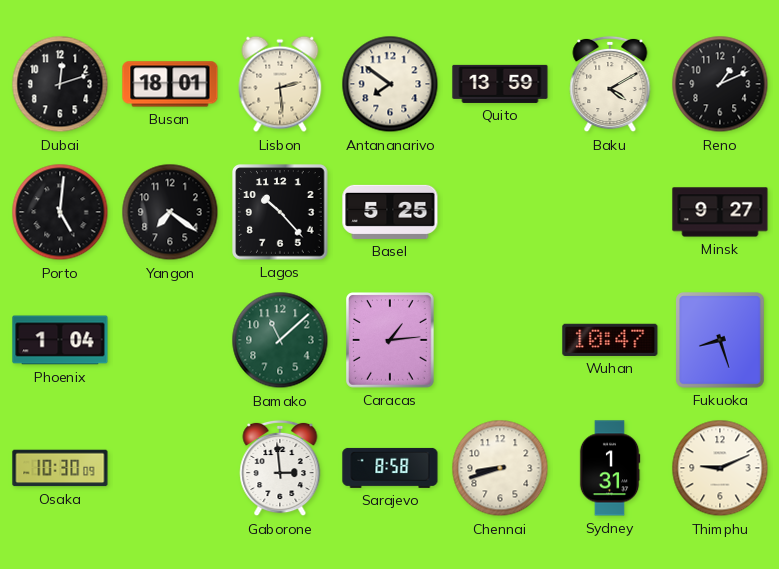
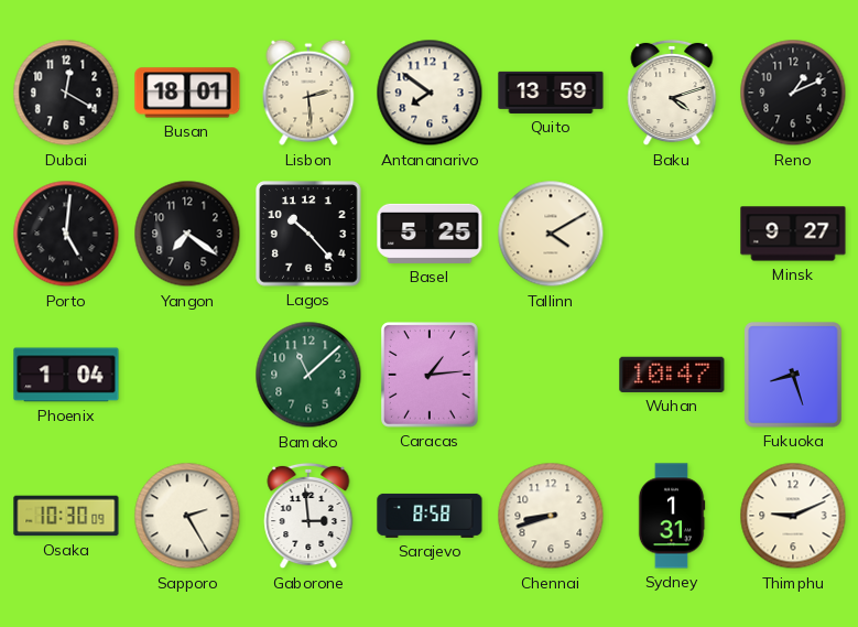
Dubai: 12:12 -> 12:20
Baku: 4:10 -> 4:12
Tallinn: none -> 4:10
Sapporo: none -> 2:25
